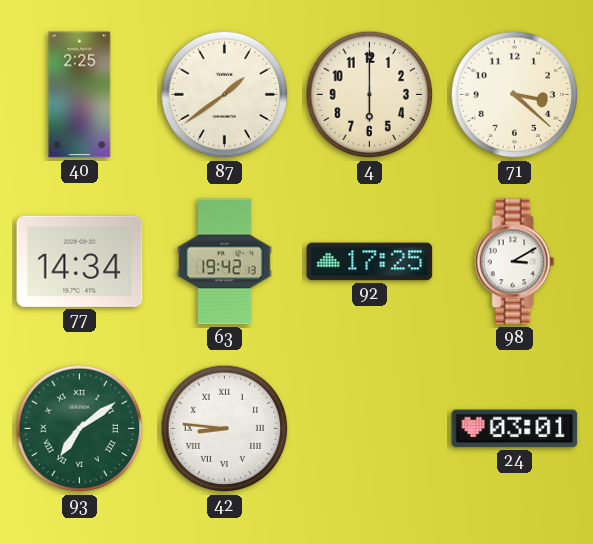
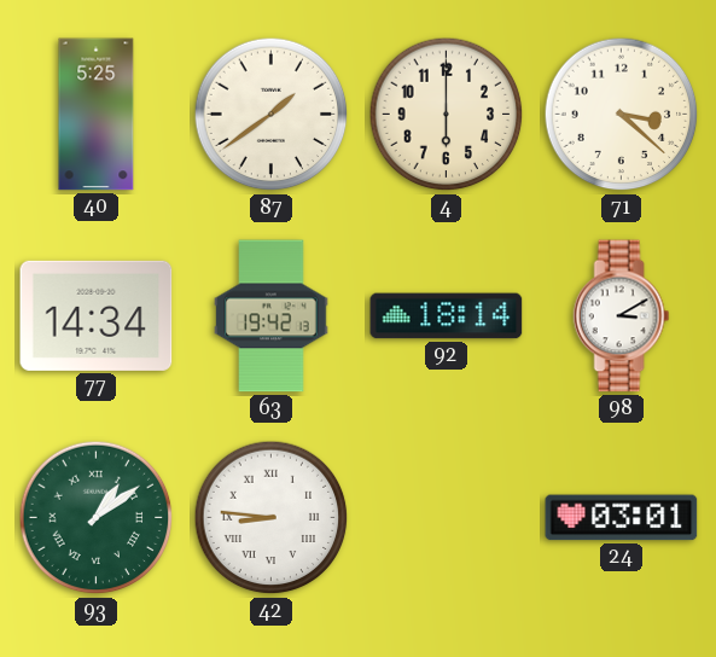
40: 2:25 -> 5:25
92: 17:25 -> 18:14
93: 7:09 -> 1:09
